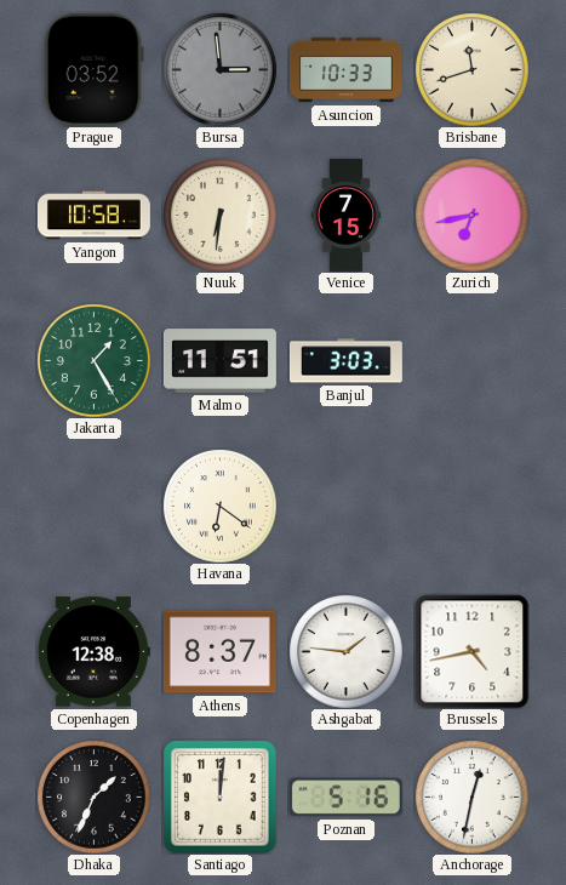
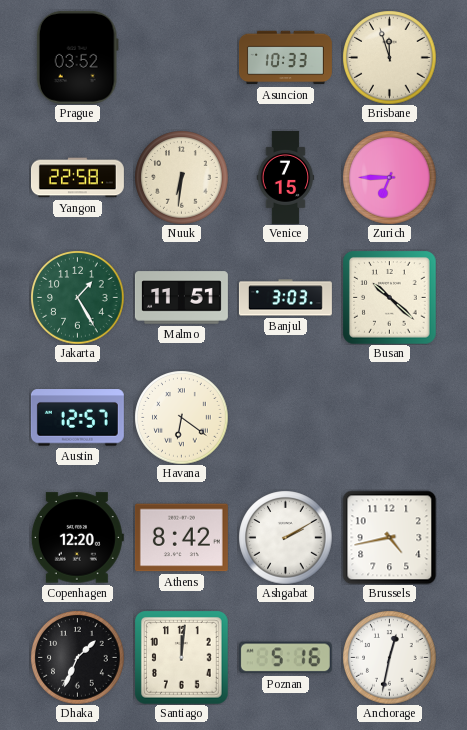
Bursa: 2:59 -> none
Brisbane: 11:42 -> 11:57
Yangon: 10:58 -> 22:58
Zurich: 6:43 -> 6:45
Busan: none -> 10:22
Austin: none -> 12:57
Copenhagen: 12:38 -> 12:20
Athens: 8:37 -> 8:42
Ashgabat: 1:46 -> 2:10
